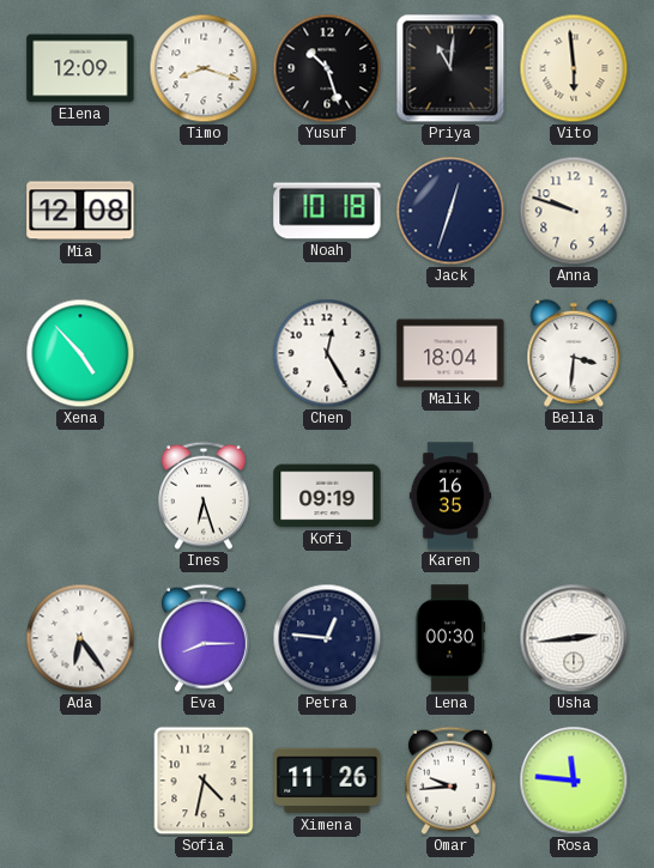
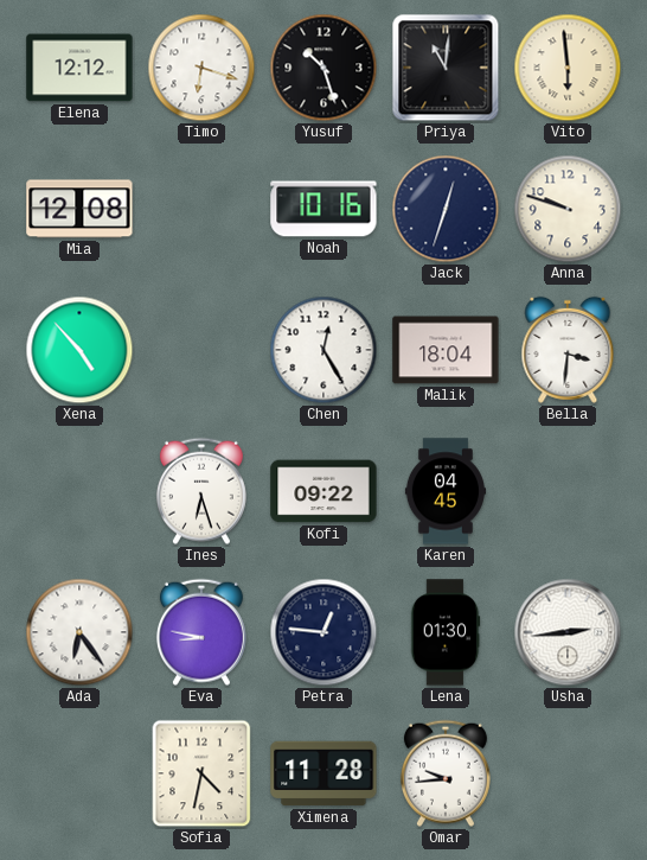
Elena: 12:09 -> 12:12
Timo: 8:18 -> 6:18
Noah: 10:18 -> 10:16
Kofi: 09:19 -> 09:22
Karen: 16:35 -> 04:45
Eva: 8:15 -> 8:47
Lena: 00:30 -> 01:30
Ximena: 11:26 -> 11:28
Rosa: 11:46 -> none
